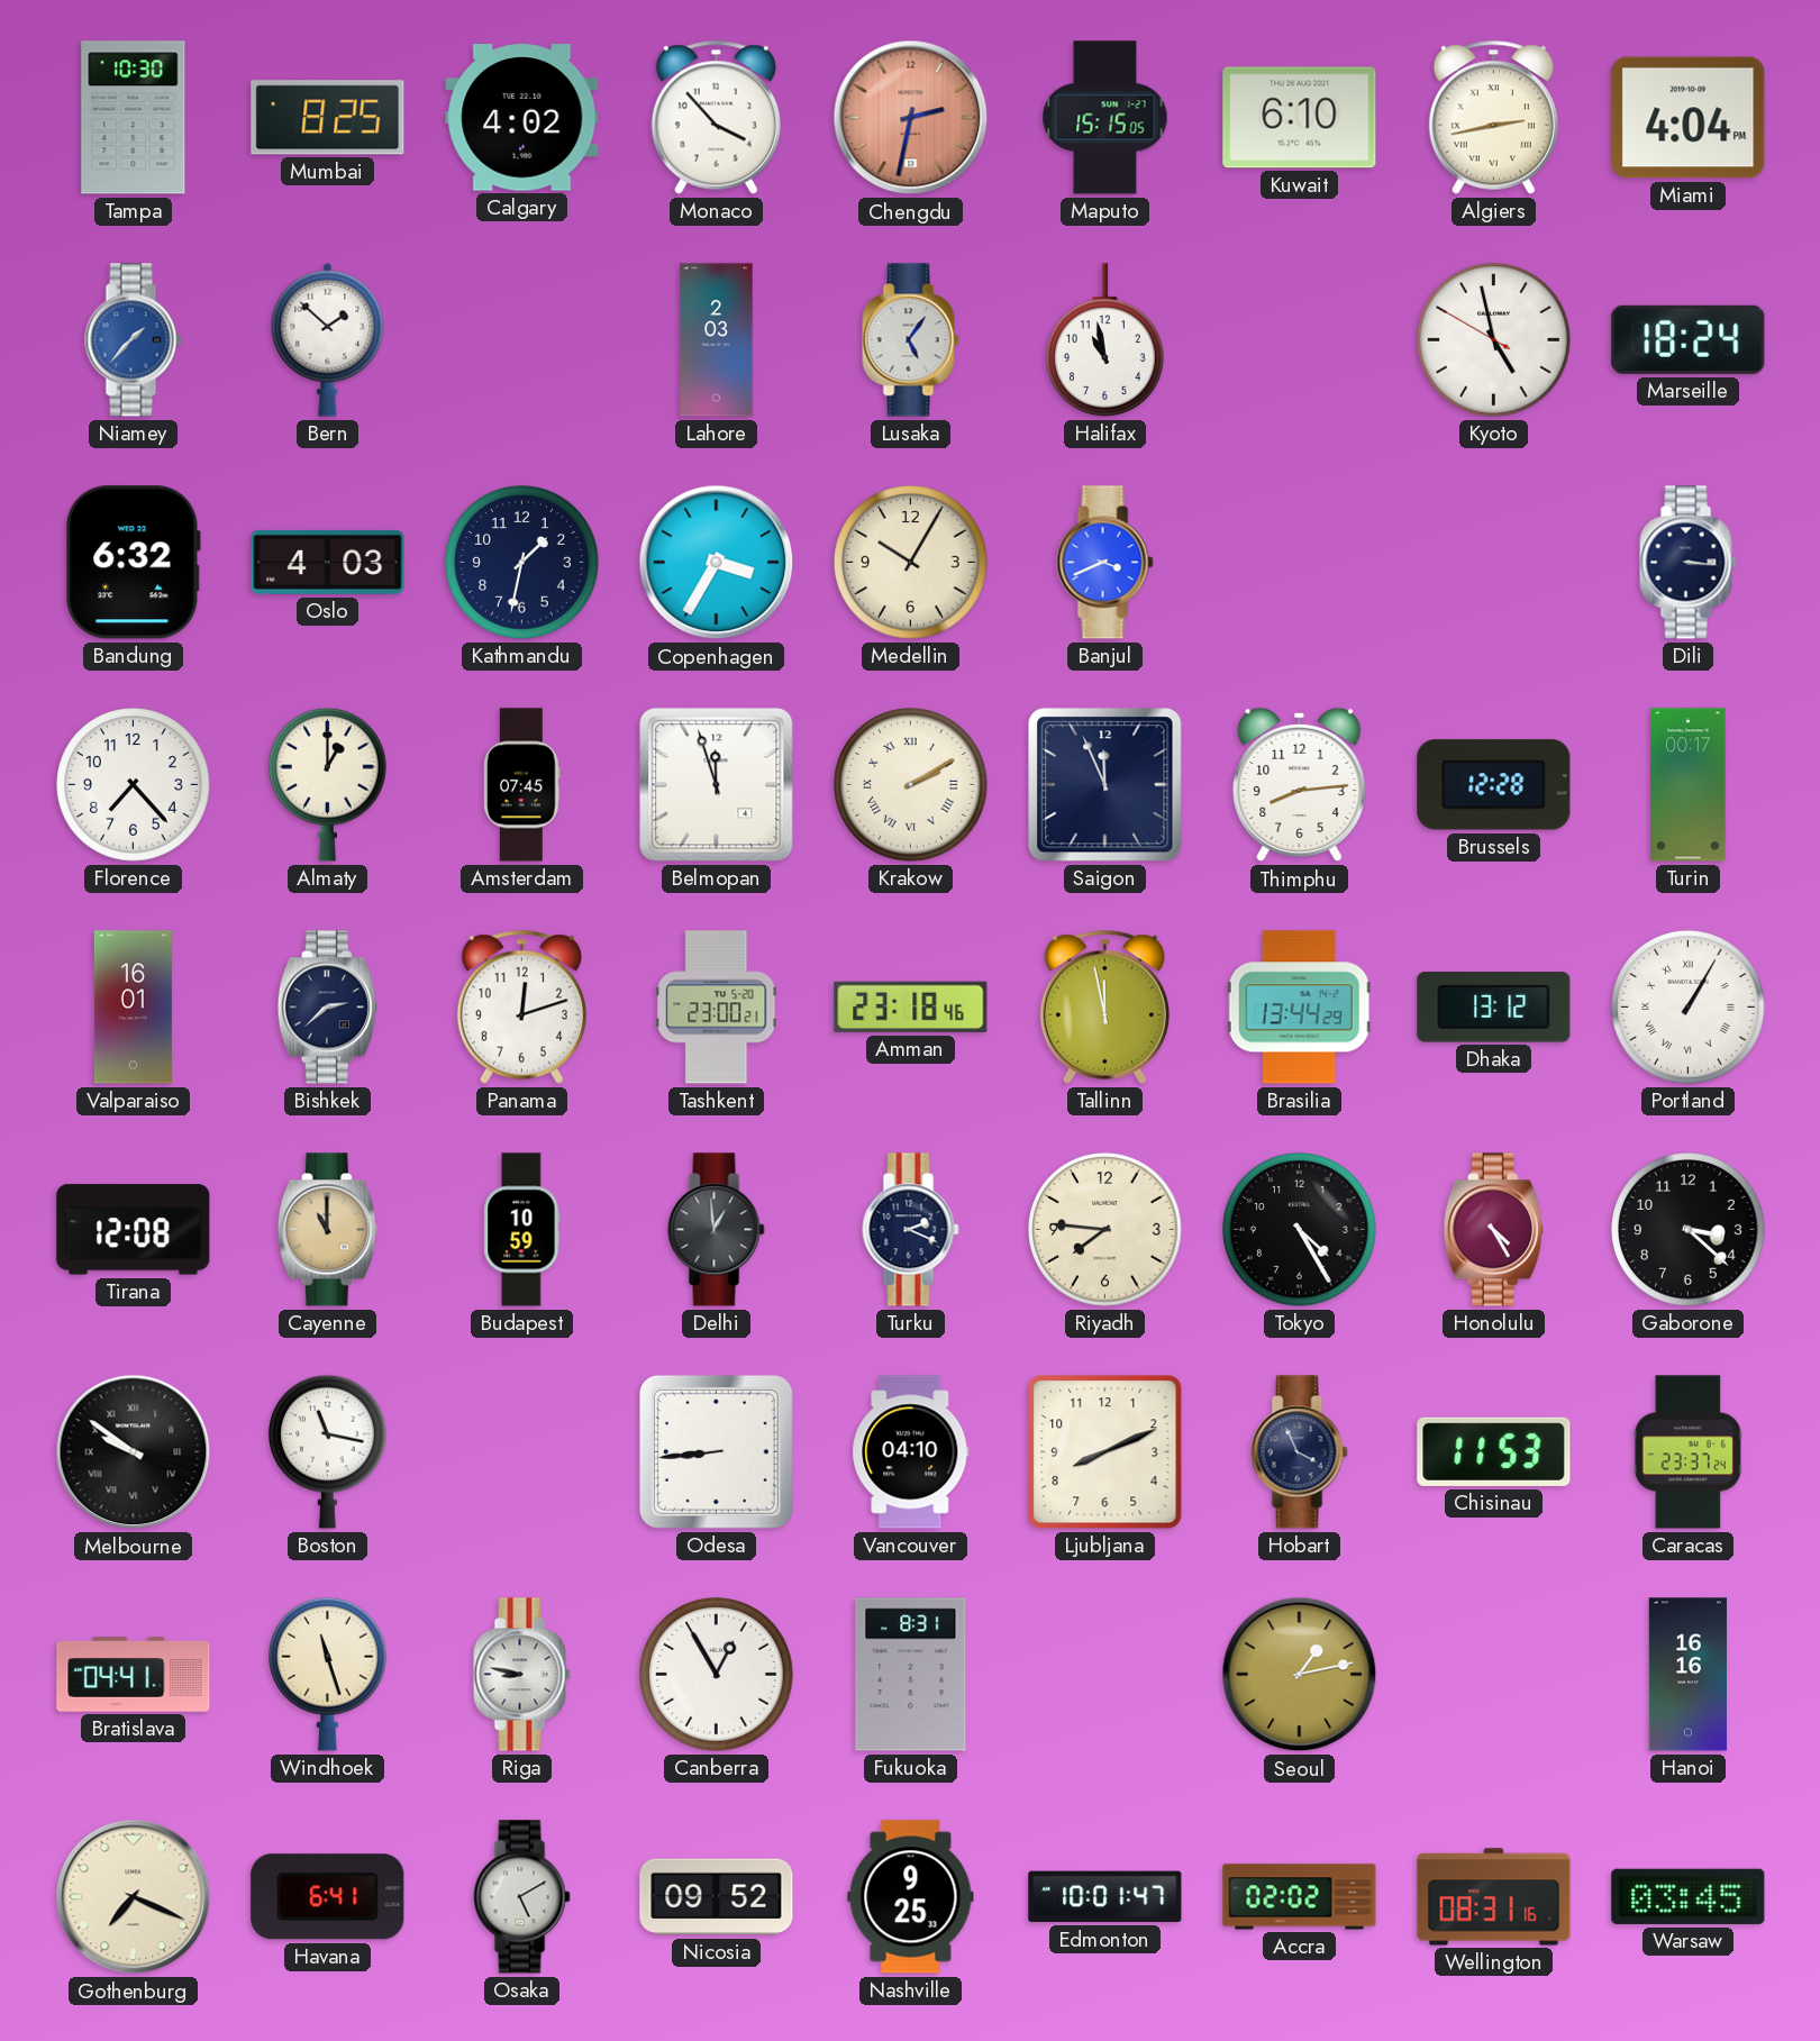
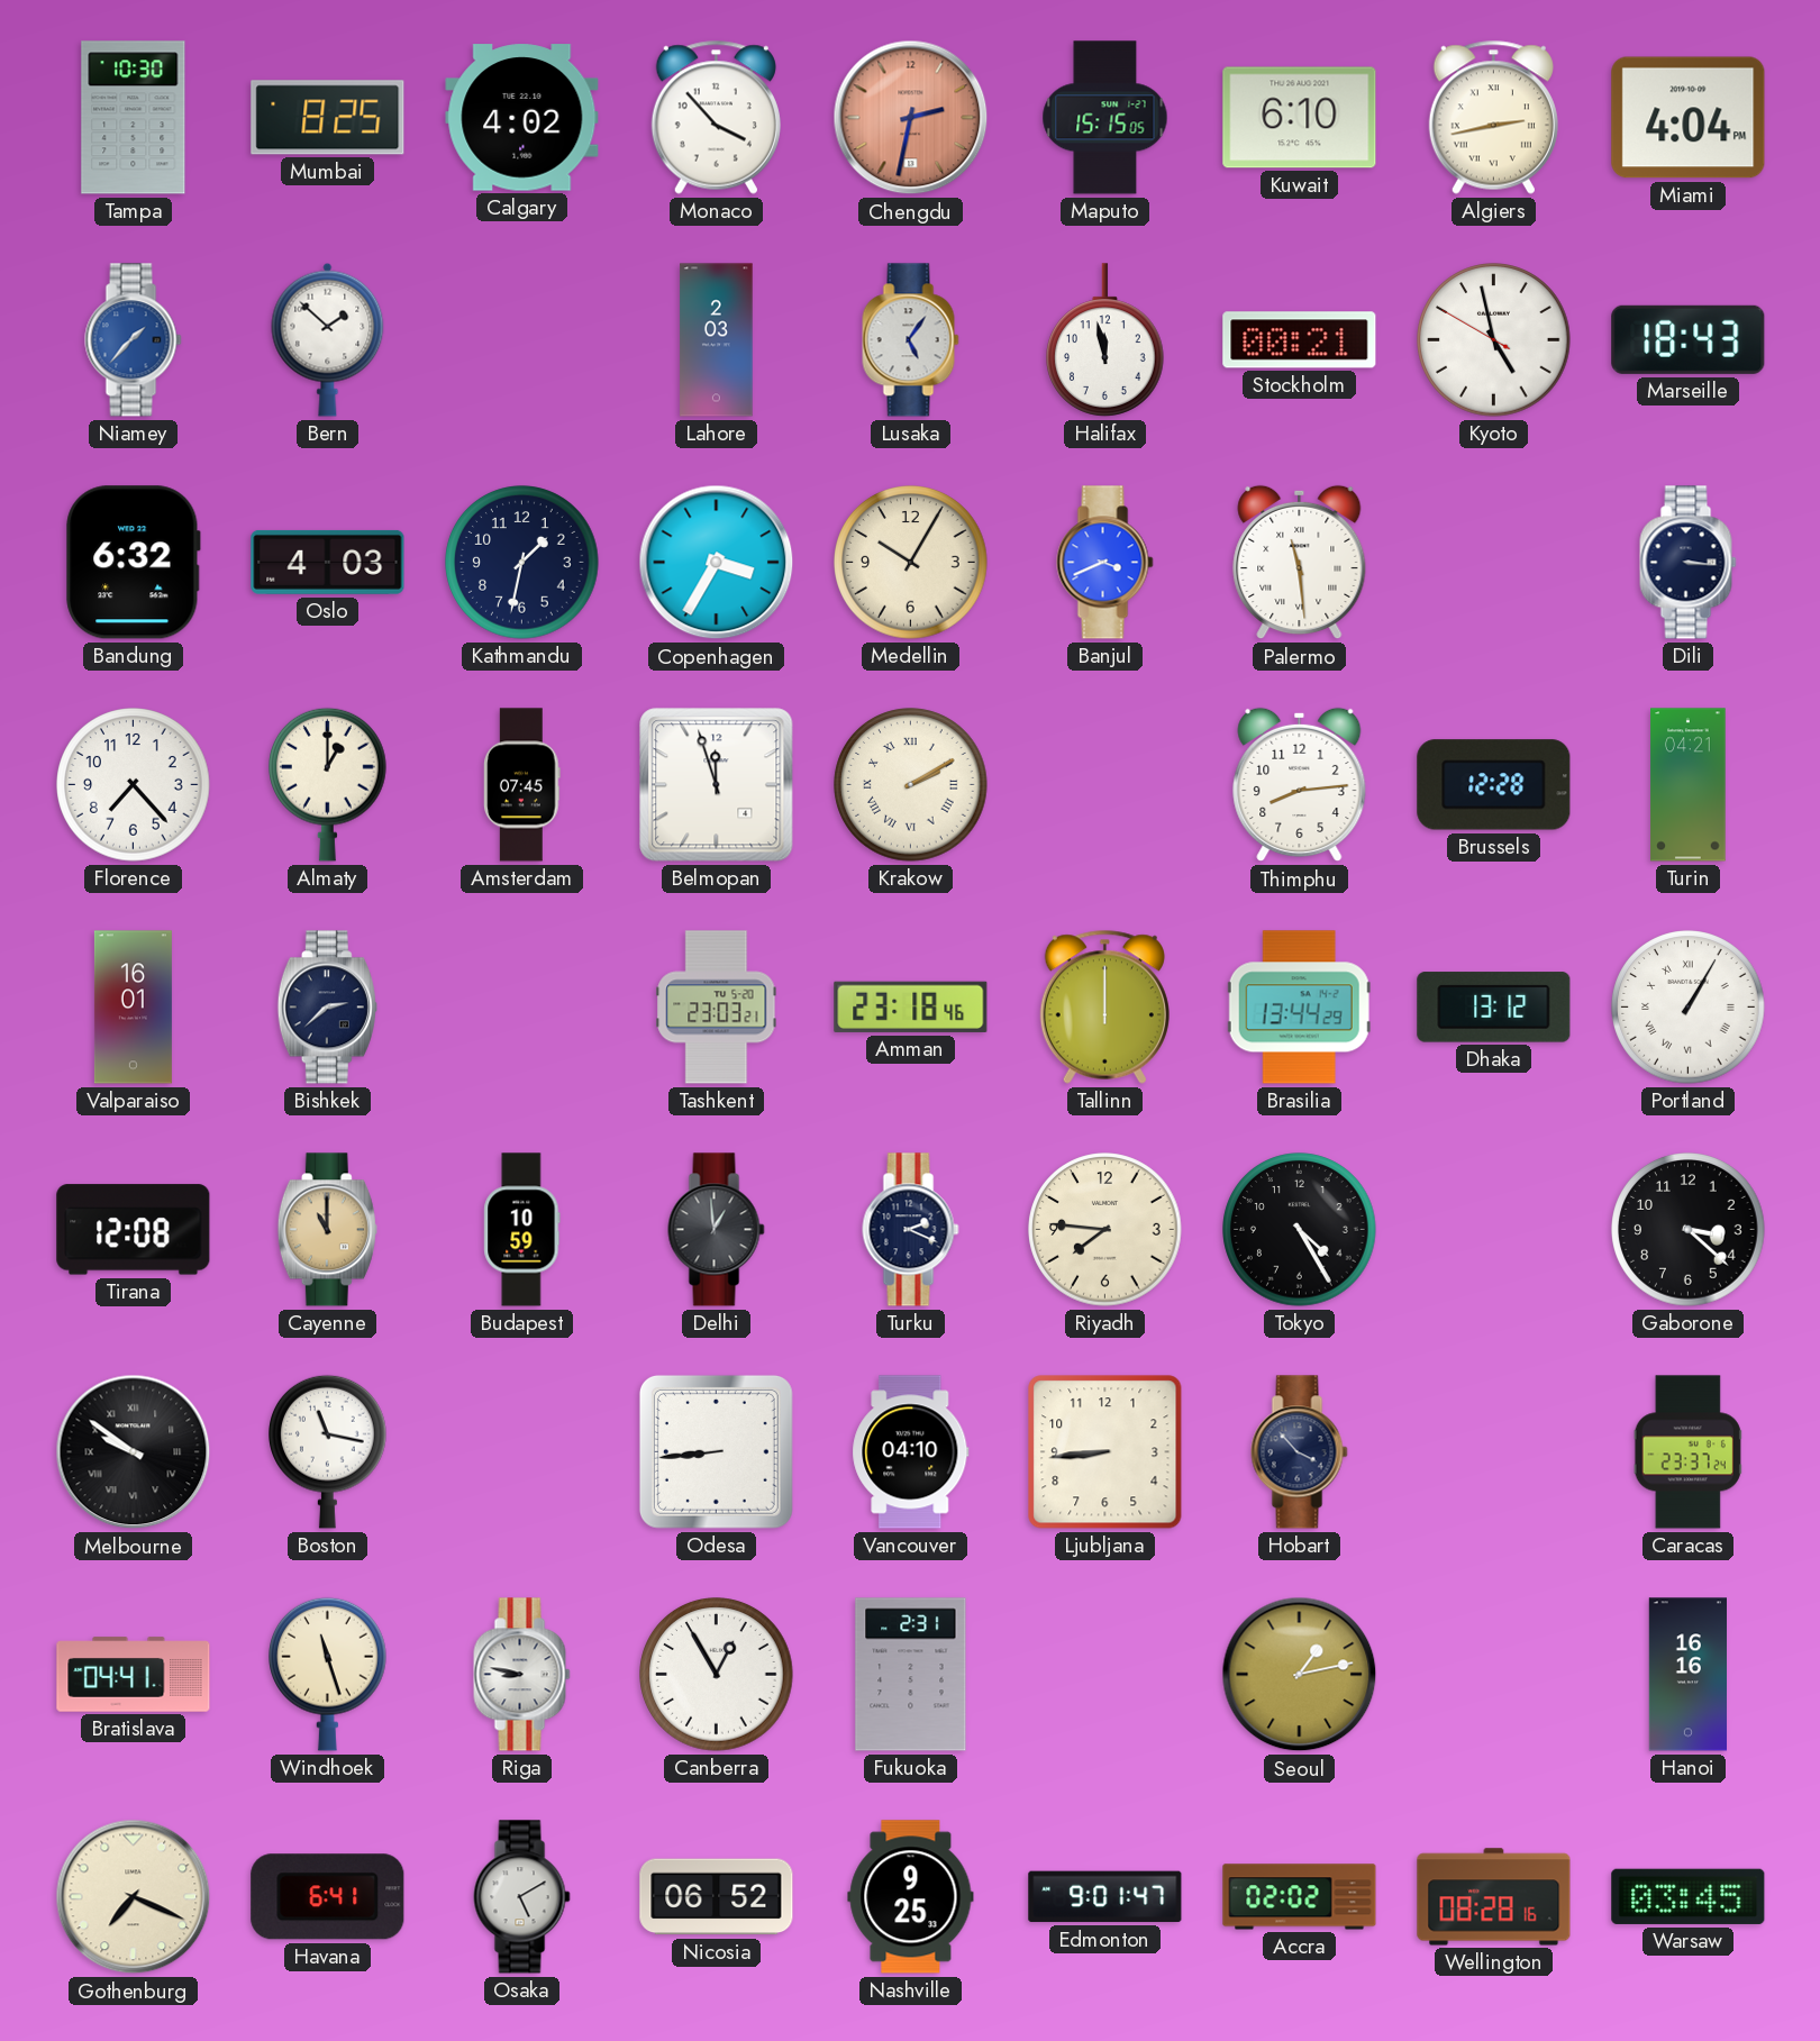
Halifax: 10:58 -> 11:58
Stockholm: none -> 00:21
Marseille: 18:24 -> 18:43
Palermo: none -> 11:29
Saigon: 11:56 -> none
Turin: 00:17 -> 04:21
Panama: 12:12 -> none
Tashkent: 23:00 -> 23:03
Tallinn: 11:58 -> 12:00
Honolulu: 4:25 -> none
Ljubljana: 8:11 -> 8:44
Hobart: 3:56 -> 3:53
Chisinau: 11:53 -> none
Fukuoka: 8:31 -> 2:31
Nicosia: 09:52 -> 06:52
Edmonton: 10:01 -> 9:01
Wellington: 08:31 -> 08:28
